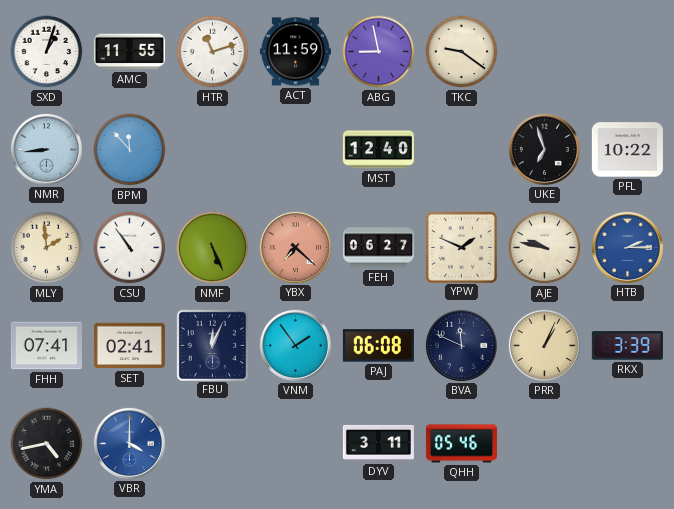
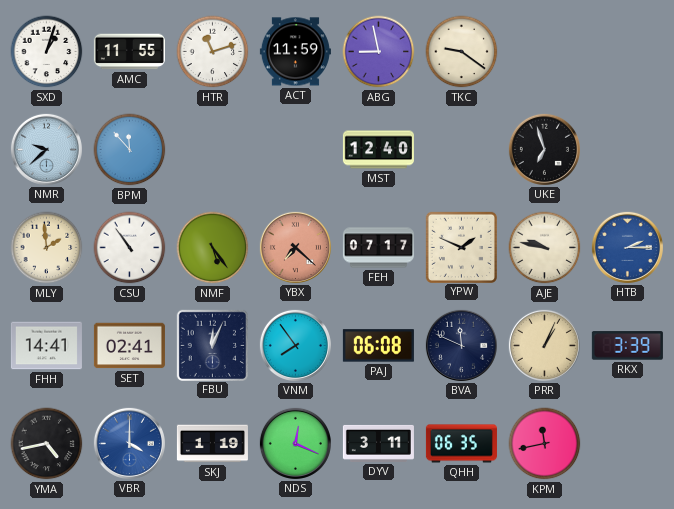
NMR: 8:44 -> 9:38
PFL: 10:22 -> none
NMF: 5:26 -> 5:24
FEH: 06:27 -> 07:17
FHH: 07:41 -> 14:41
VNM: 1:54 -> 7:54
SKJ: none -> 1:19
NDS: none -> 12:19
QHH: 05:46 -> 06:35
KPM: none -> 11:43
